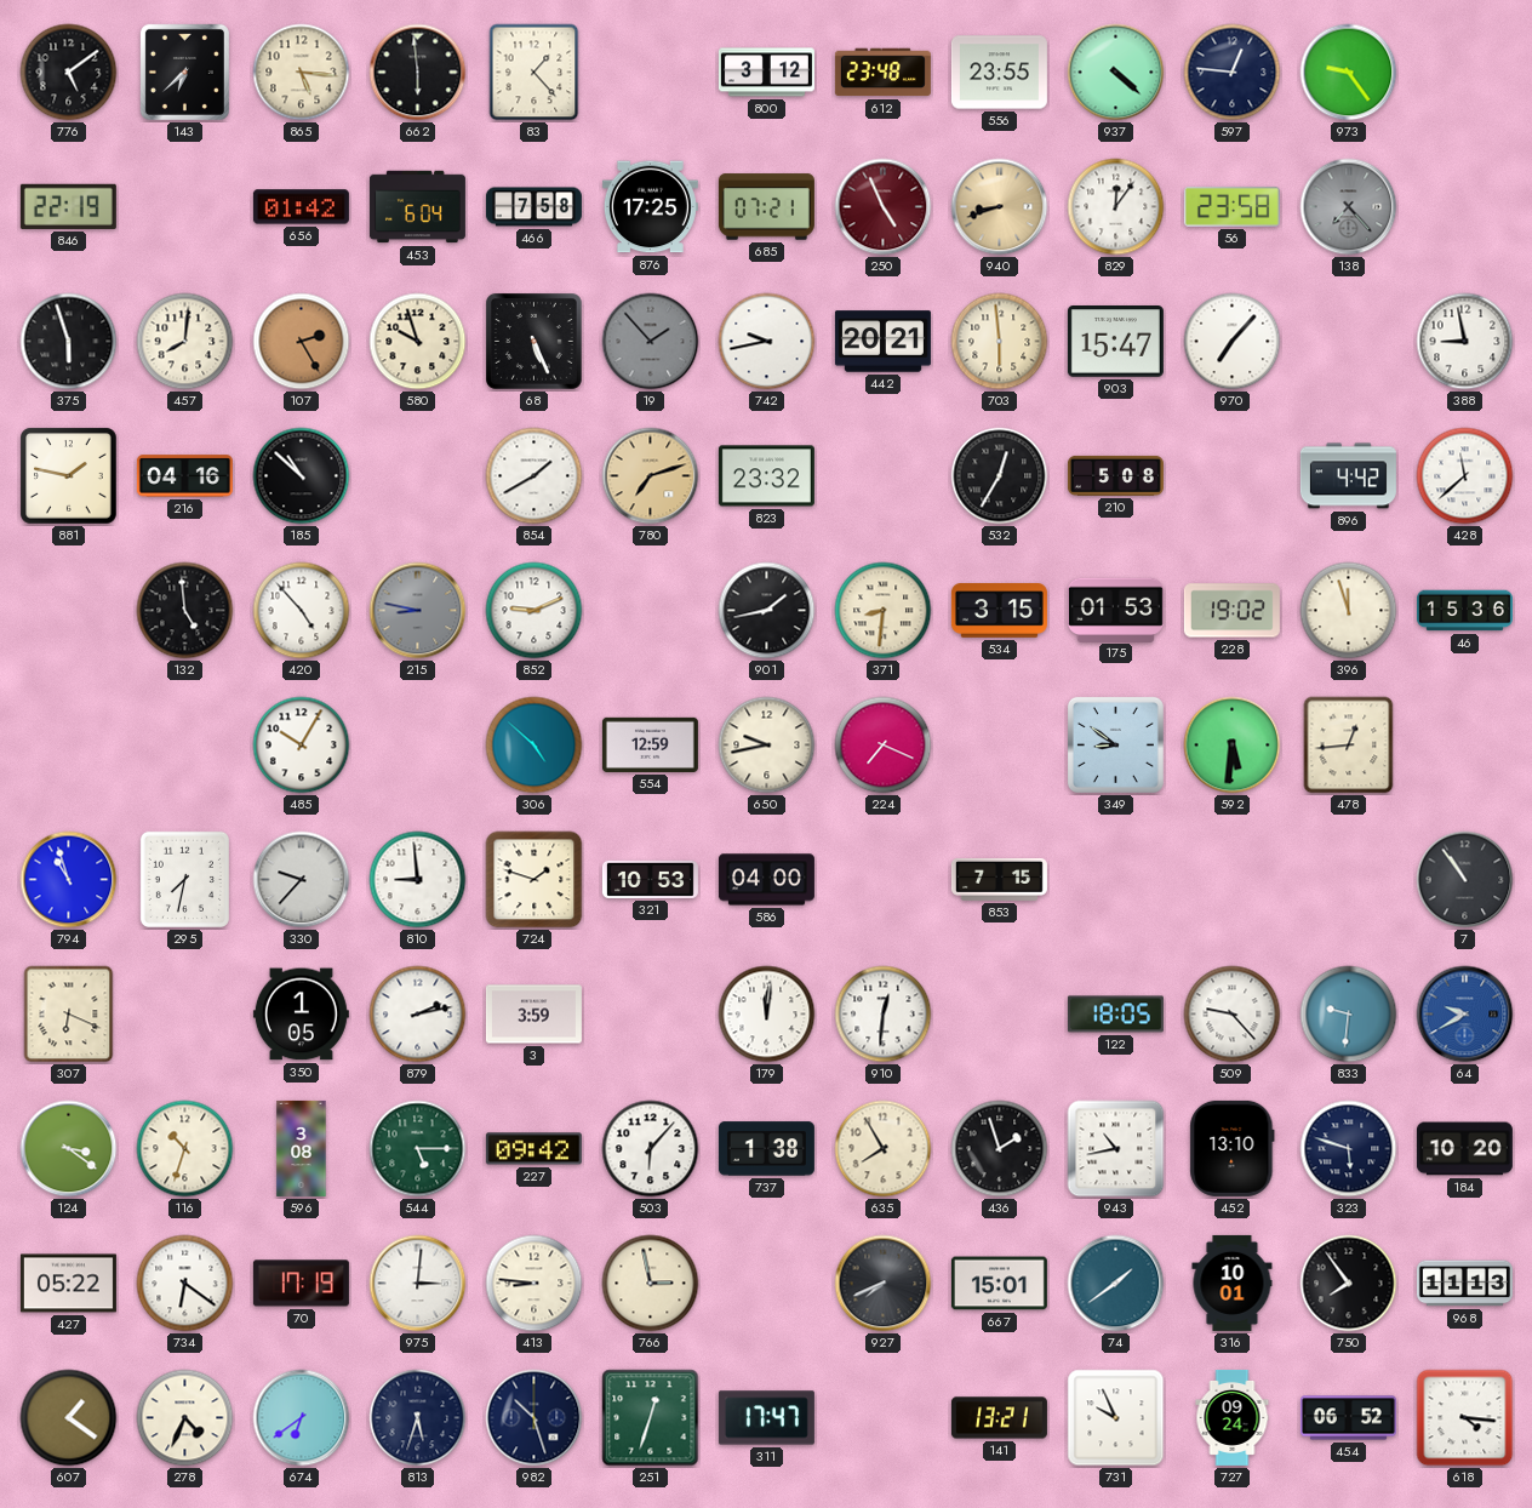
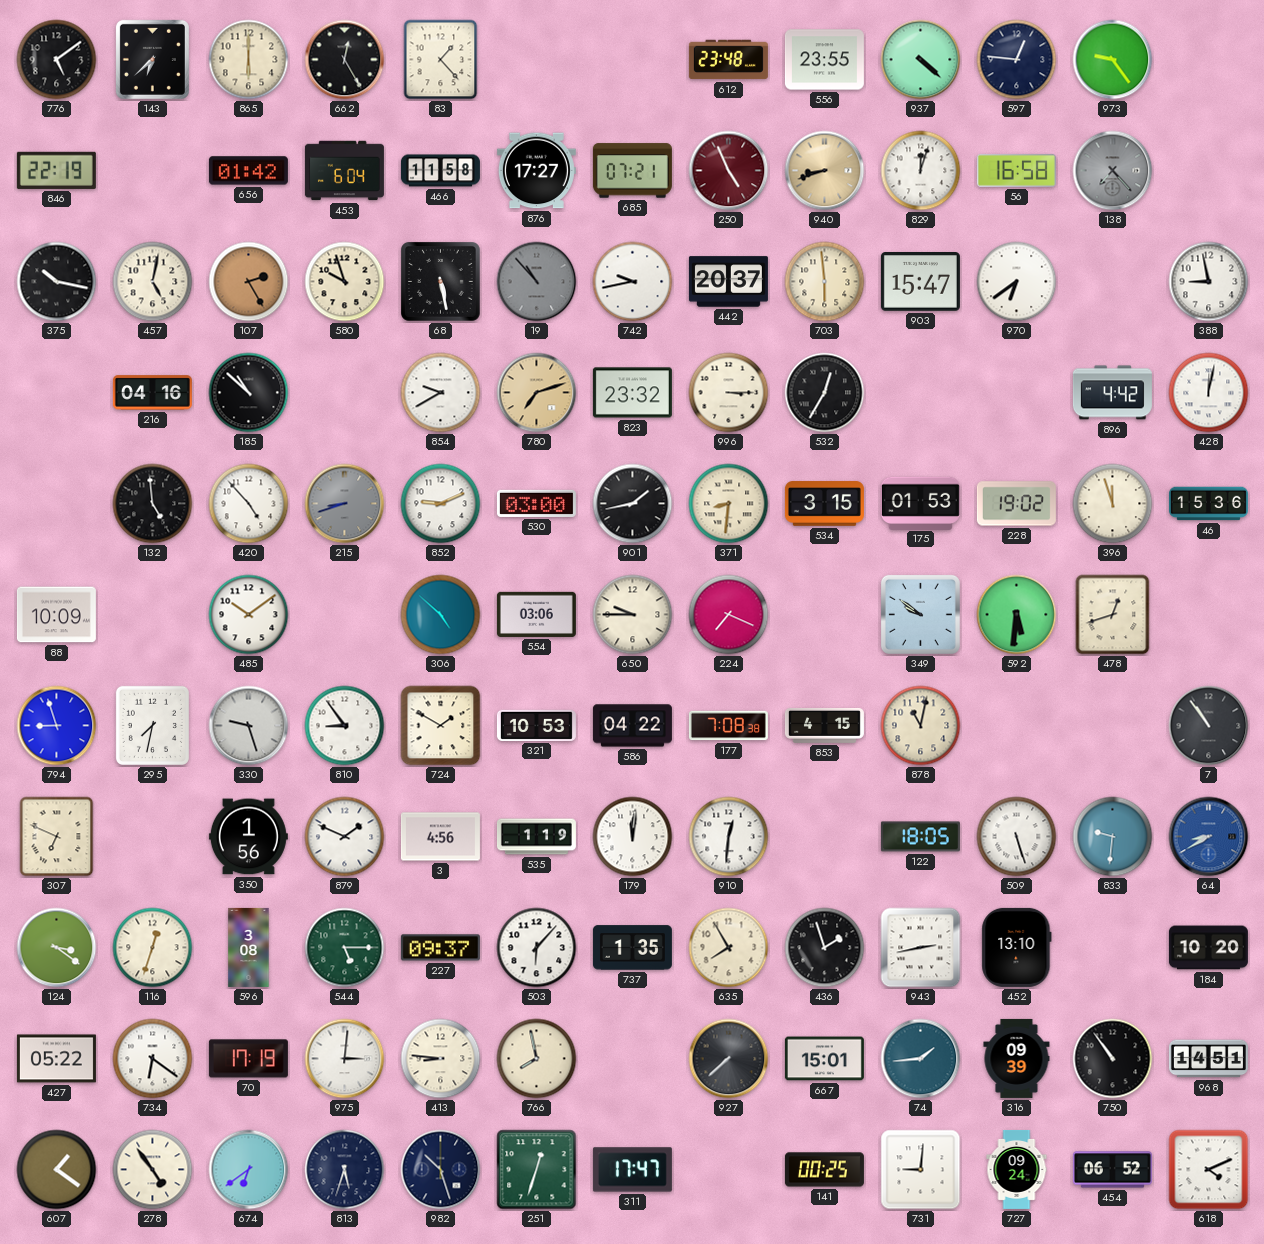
865: 5:16 -> 6:00
662: 5:59 -> 12:25
800: 3:12 -> none
466: 7:58 -> 11:58
876: 17:25 -> 17:27
829: 12:06 -> 12:03
56: 23:58 -> 16:58
375: 5:57 -> 10:17
457: 8:01 -> 5:02
68: 5:26 -> 5:28
19: 1:53 -> 10:53
442: 20:21 -> 20:37
970: 7:07 -> 6:39
881: 1:47 -> none
854: 1:40 -> 9:40
996: none -> 3:15
210: 5:08 -> none
428: 11:38 -> 12:02
215: 8:47 -> 8:42
530: none -> 03:00
88: none -> 10:09
485: 10:05 -> 10:09
554: 12:59 -> 03:06
650: 9:43 -> 9:45
349: 8:51 -> 9:51
478: 12:44 -> 12:42
794: 10:57 -> 8:57
330: 9:37 -> 9:27
810: 8:59 -> 8:54
724: 1:48 -> 1:50
586: 04:00 -> 04:22
177: none -> 7:08
853: 7:15 -> 4:15
878: none -> 11:02
307: 6:19 -> 6:49
350: 1:05 -> 1:56
879: 2:13 -> 1:49
3: 3:59 -> 4:56
535: none -> 1:19
509: 9:23 -> 5:27
64: 9:40 -> 8:40
116: 10:33 -> 12:33
227: 09:42 -> 09:37
737: 1:38 -> 1:35
943: 10:43 -> 2:43
323: 5:48 -> none
766: 2:58 -> 7:58
927: 7:41 -> 7:38
74: 1:39 -> 1:44
316: 10:01 -> 09:39
750: 7:54 -> 10:54
968: 11:13 -> 14:51
278: 4:34 -> 4:54
141: 13:21 -> 00:25
731: 9:56 -> 9:01
618: 4:16 -> 4:11
